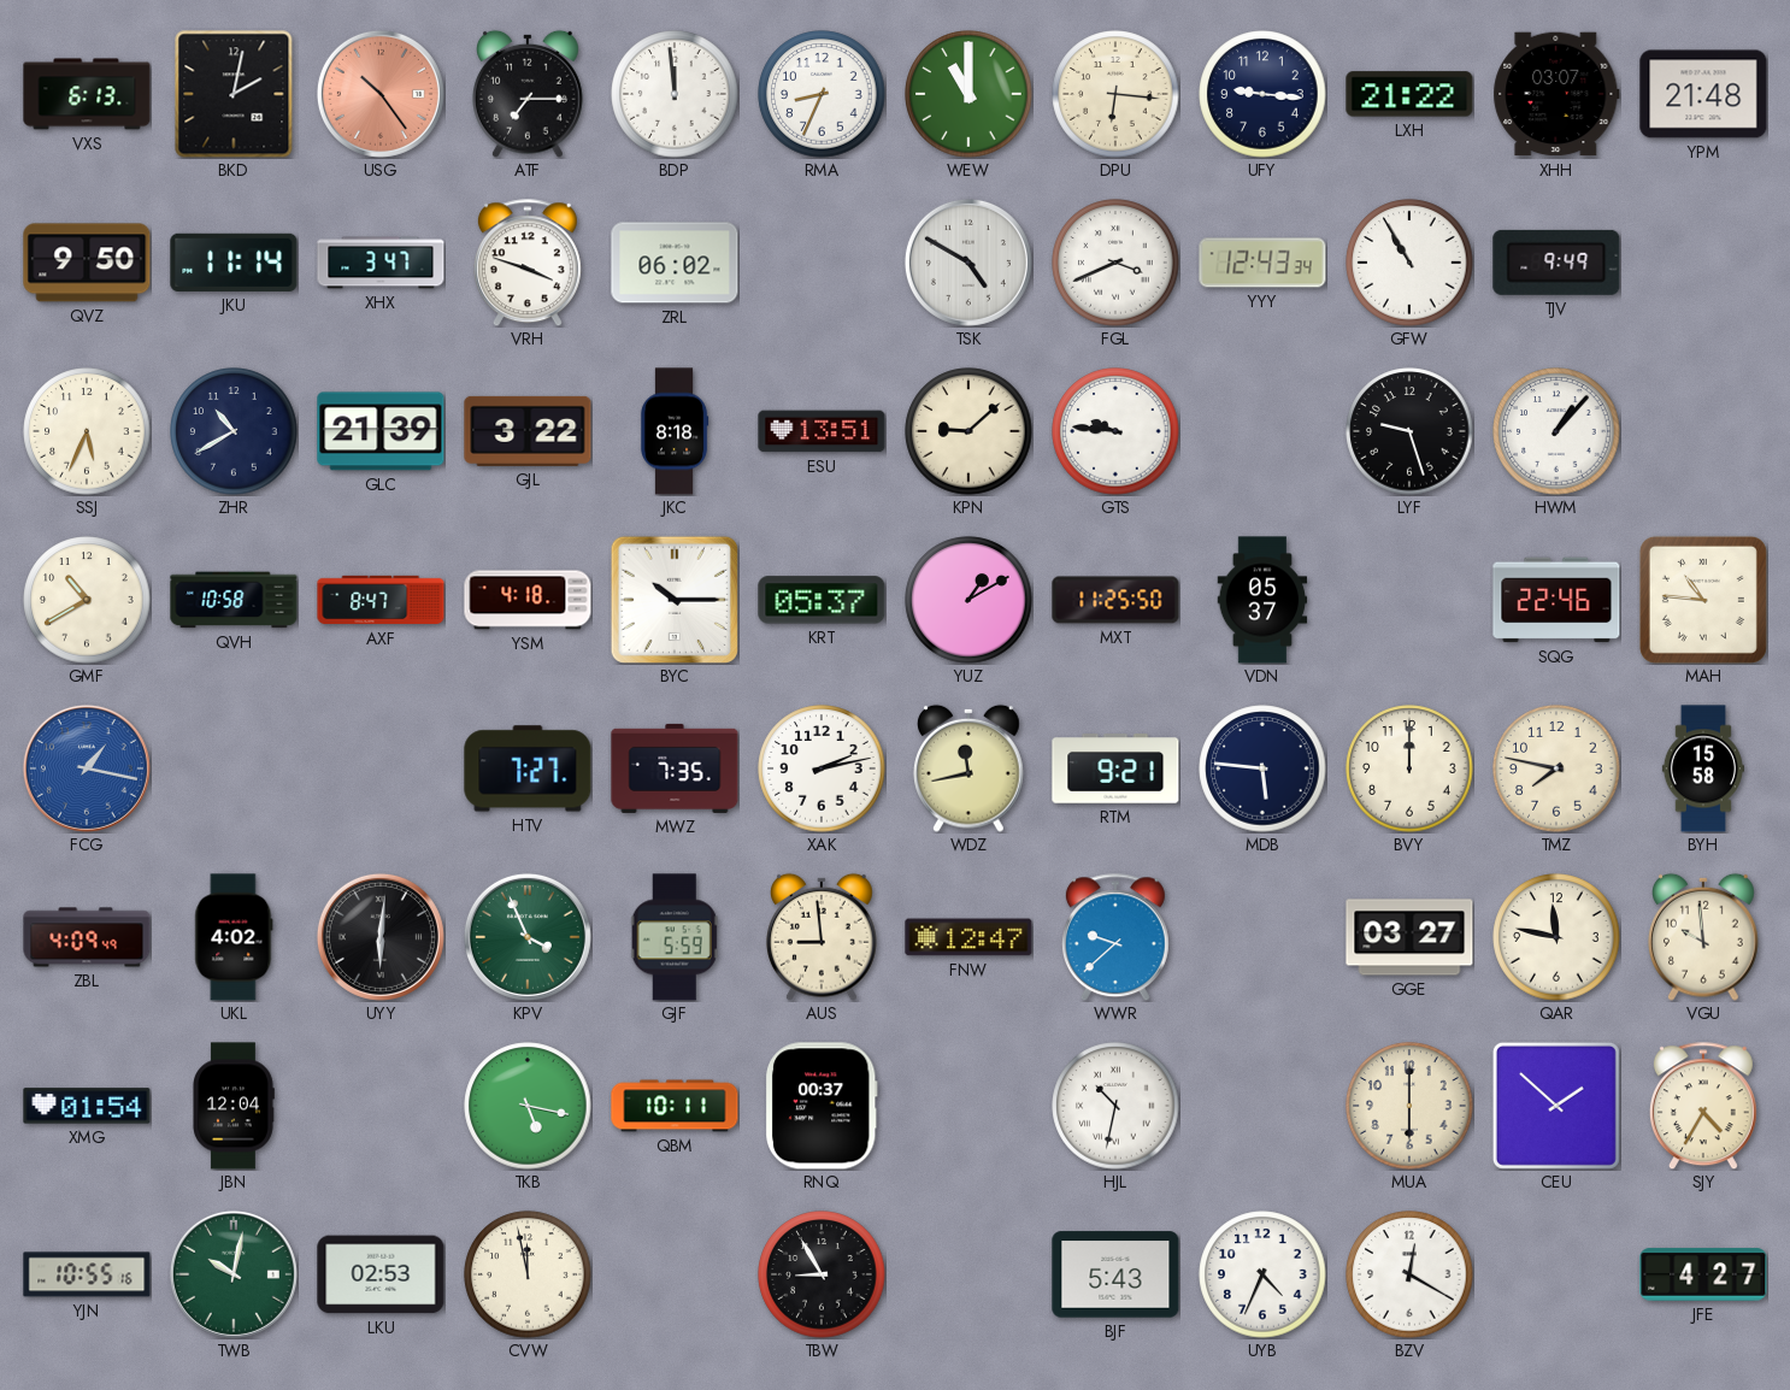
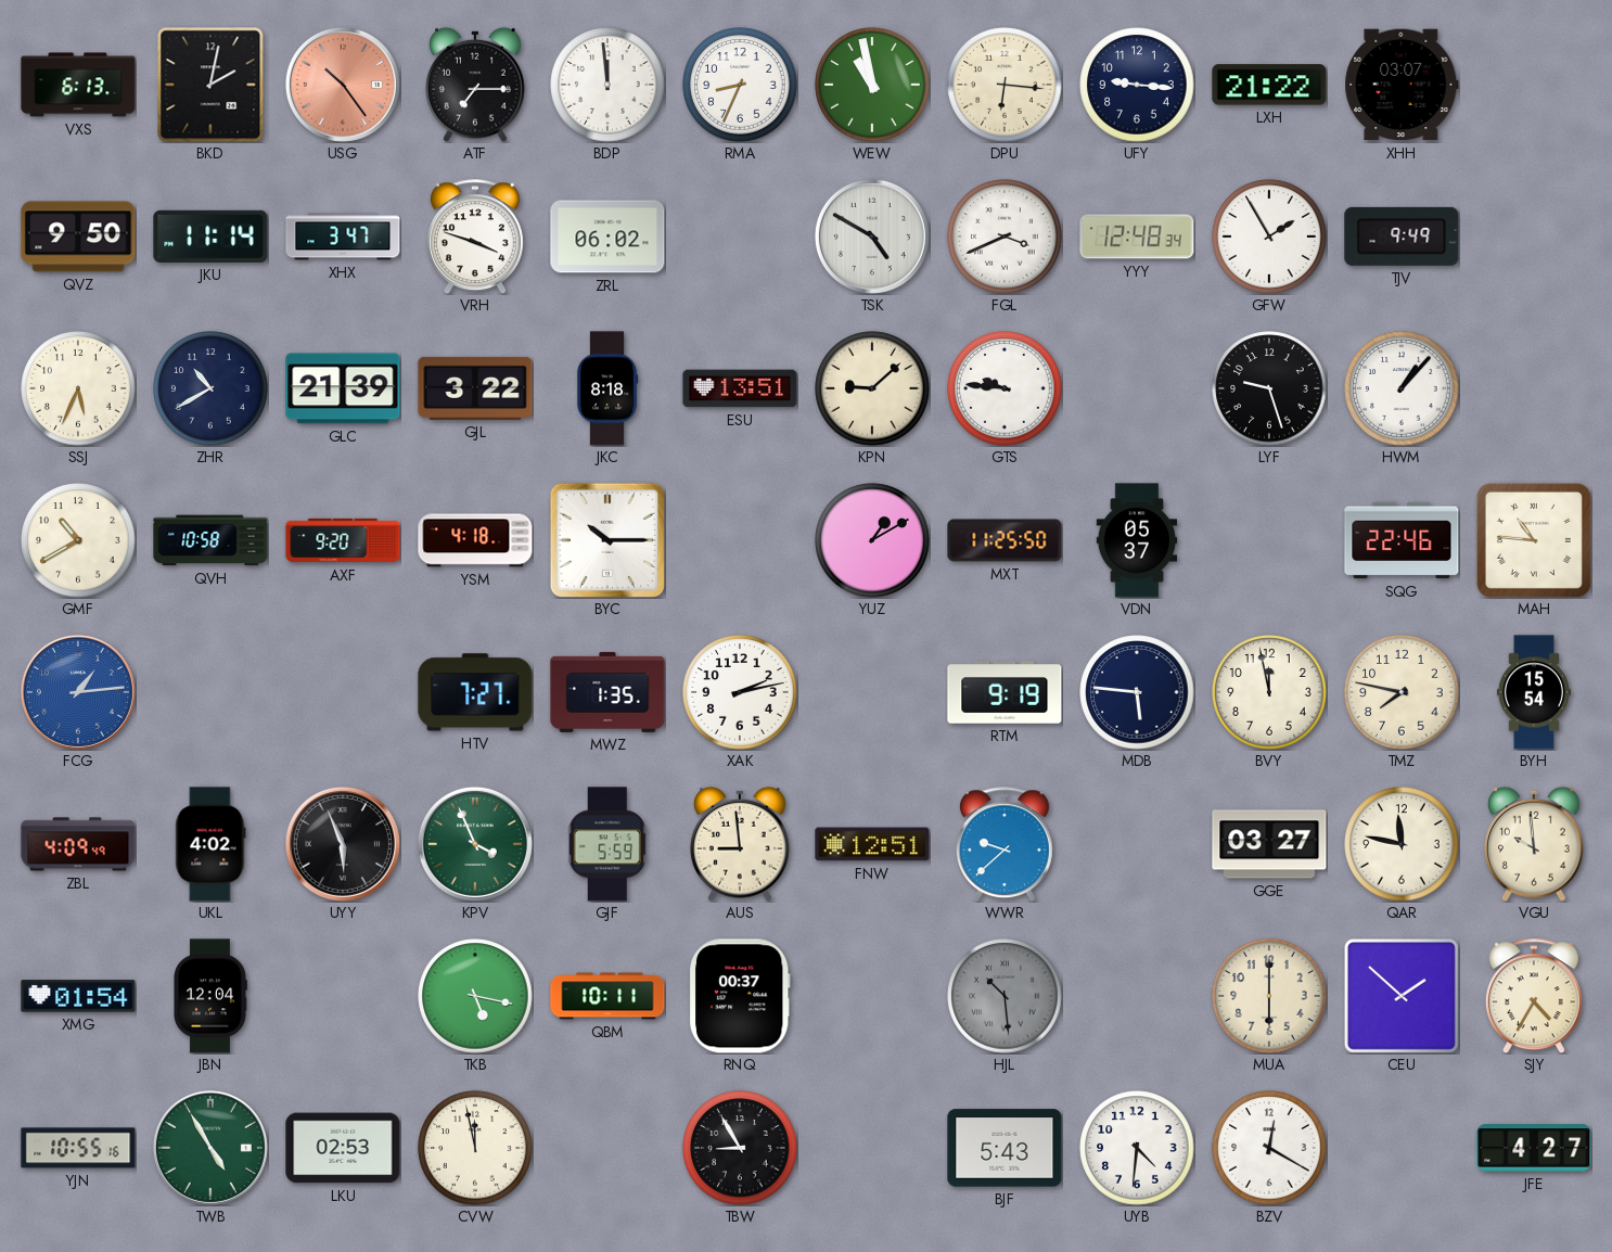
WEW: 11:00 -> 10:58
YPM: 21:48 -> none
YYY: 12:43 -> 12:48
GFW: 10:55 -> 1:55
AXF: 8:47 -> 9:20
KRT: 05:37 -> none
FCG: 1:17 -> 1:14
MWZ: 7:35 -> 1:35
WDZ: 11:43 -> none
RTM: 9:21 -> 9:19
BVY: 12:00 -> 11:58
BYH: 15:58 -> 15:54
UYY: 6:01 -> 5:56
FNW: 12:47 -> 12:51
HJL: 10:32 -> 10:29
HJL dial: white -> grey
TWB: 10:02 -> 4:55
UYB: 4:34 -> 4:31
